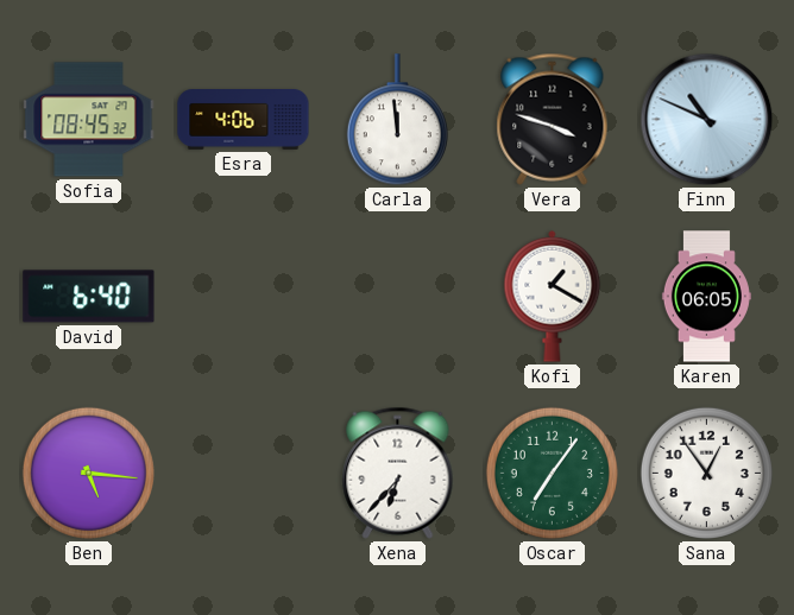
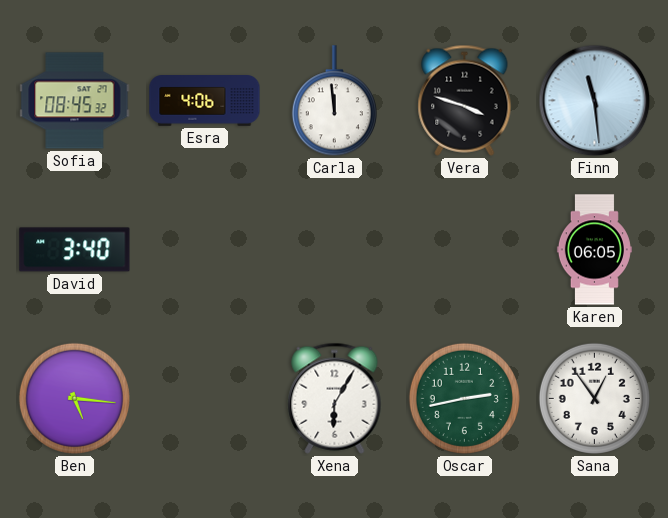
Finn: 10:49 -> 11:29
David: 6:40 -> 3:40
Kofi: 1:20 -> none
Xena: 6:37 -> 6:05
Oscar: 7:06 -> 2:43
